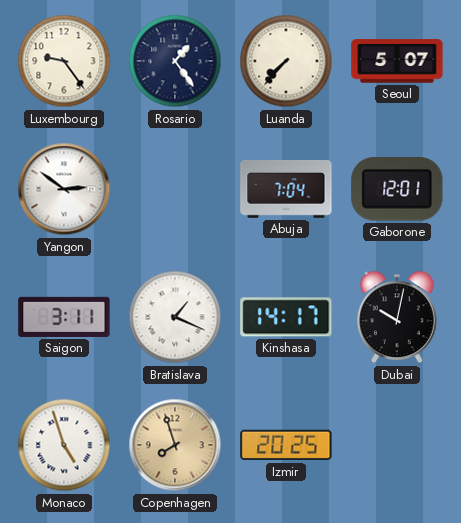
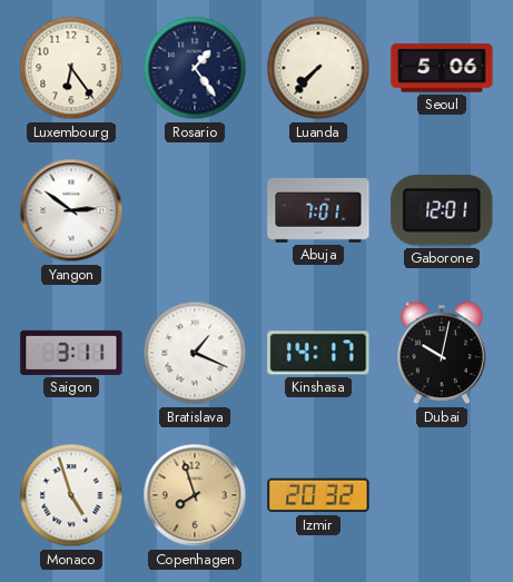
Luxembourg: 9:24 -> 6:24
Seoul: 5:07 -> 5:06
Abuja: 7:04 -> 7:01
Izmir: 20:25 -> 20:32
